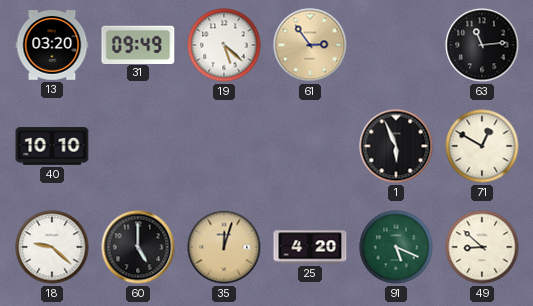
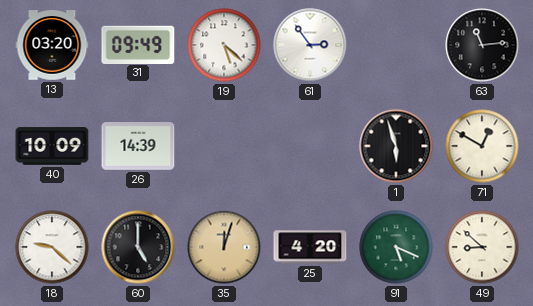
61 dial: champagne -> white
40: 10:10 -> 10:09
26: none -> 14:39
1: 5:56 -> 5:57
